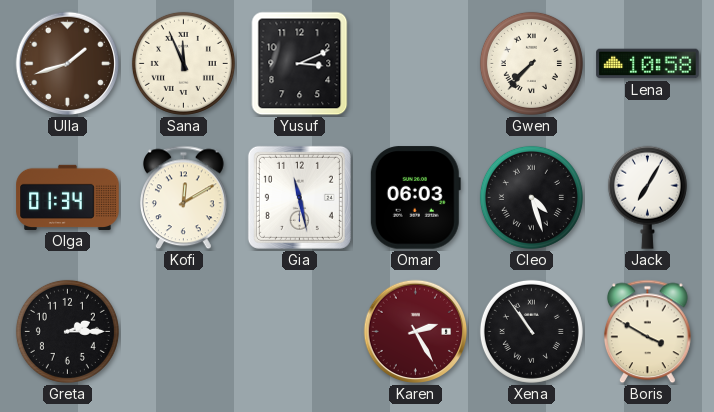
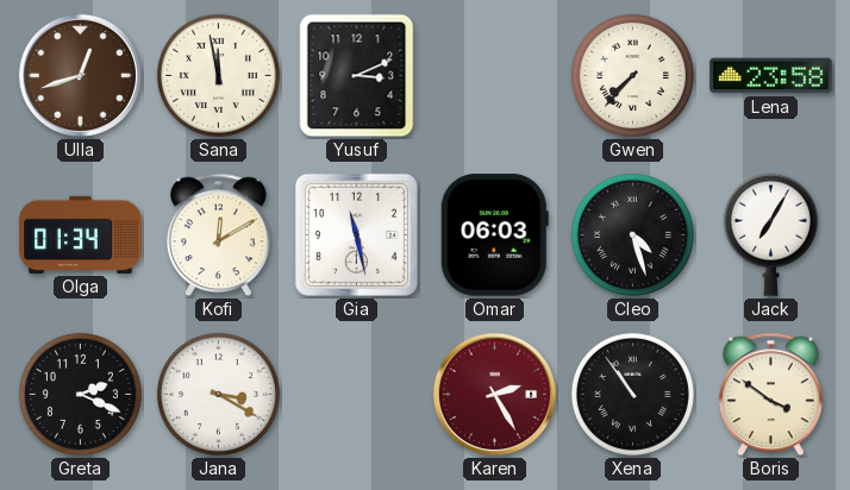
Ulla: 1:42 -> 12:42
Sana: 11:56 -> 11:58
Lena: 10:58 -> 23:58
Greta: 2:15 -> 2:19
Jana: none -> 3:20
Boris: 3:50 -> 3:51
